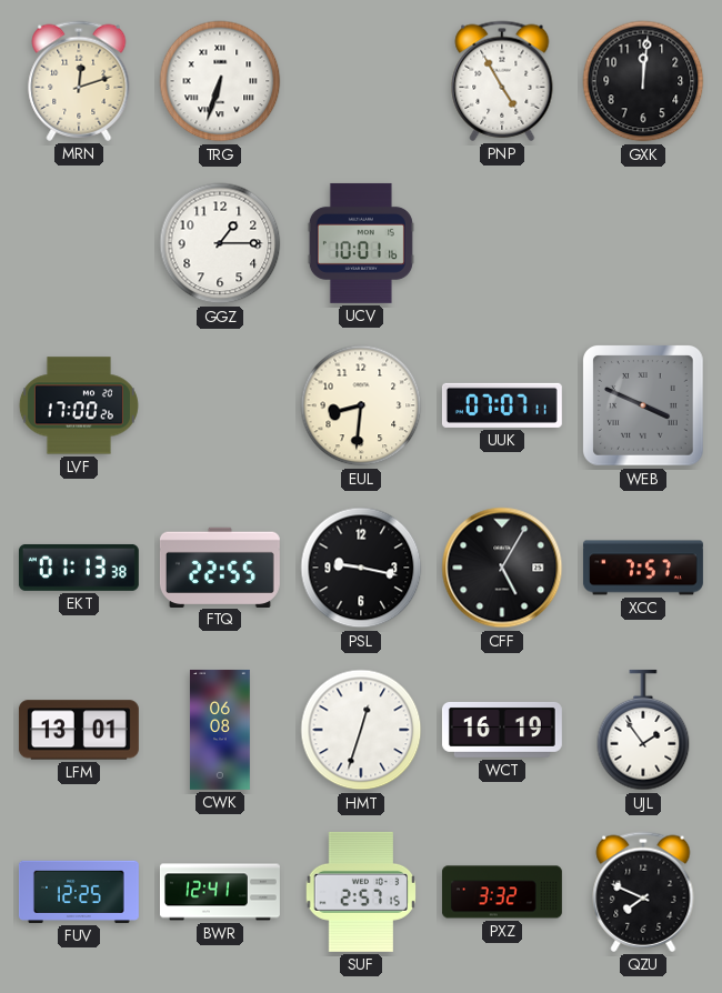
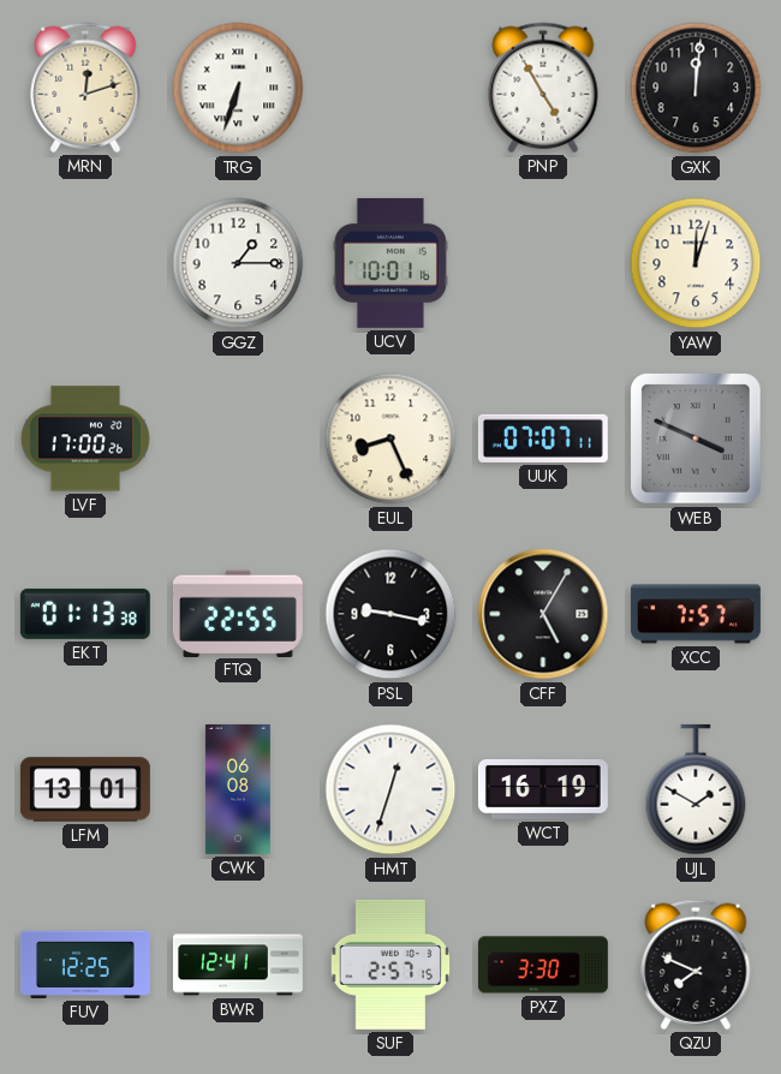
YAW: none -> 12:03
EUL: 8:31 -> 8:26
UJL: 1:54 -> 1:50
PXZ: 3:32 -> 3:30
